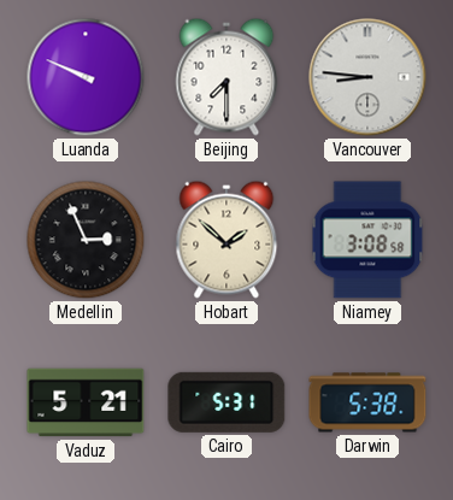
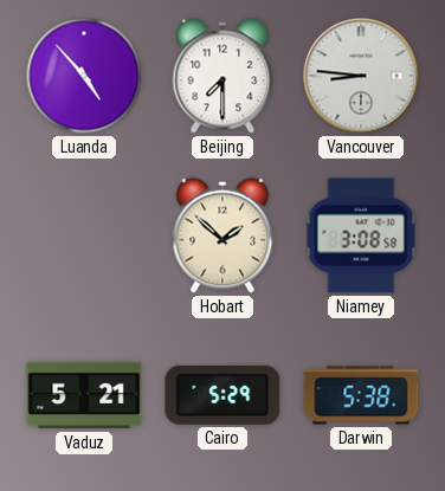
Luanda: 9:49 -> 4:53
Medellin: 2:56 -> none
Cairo: 5:31 -> 5:29
